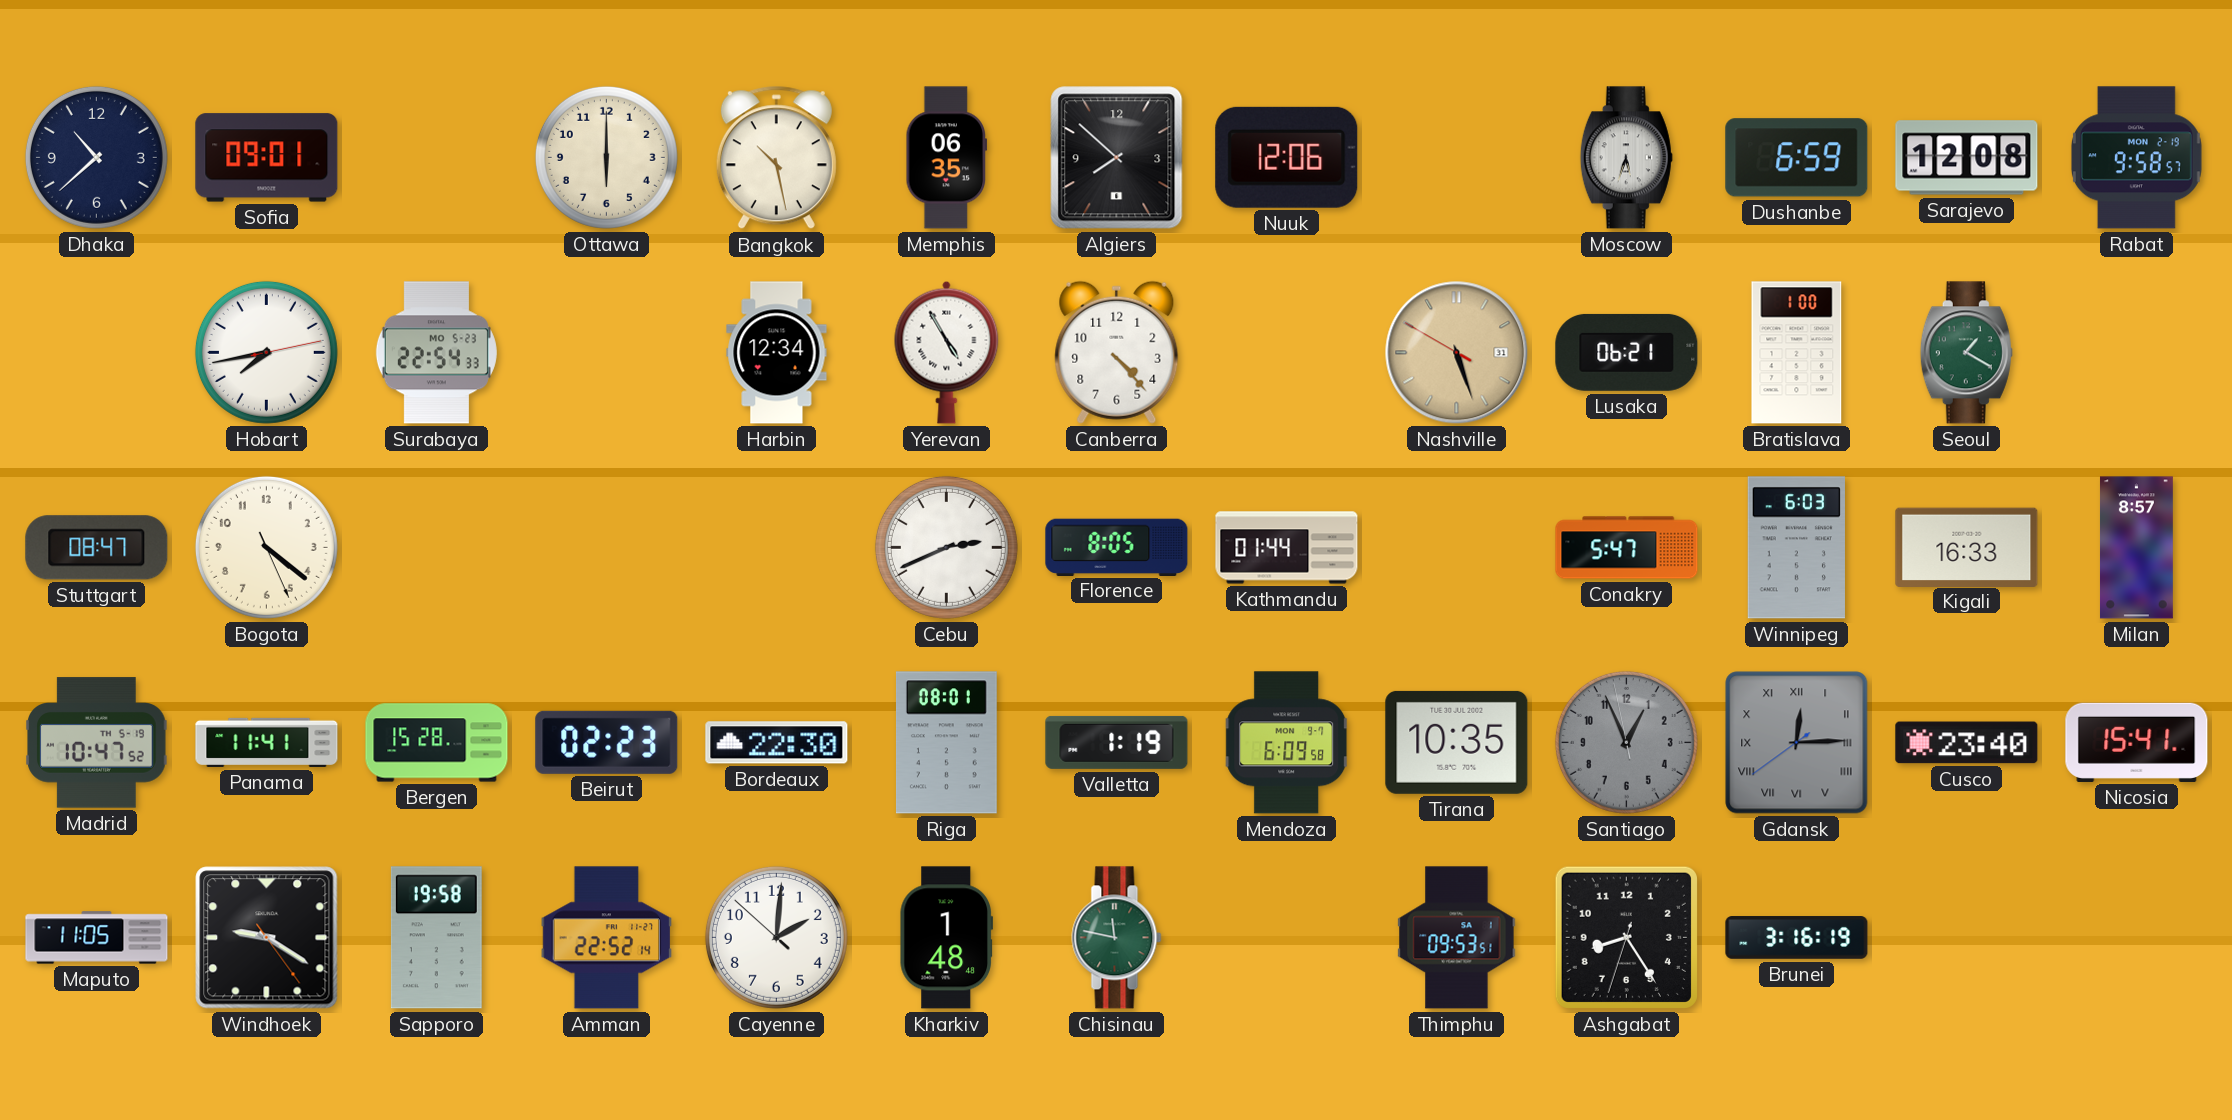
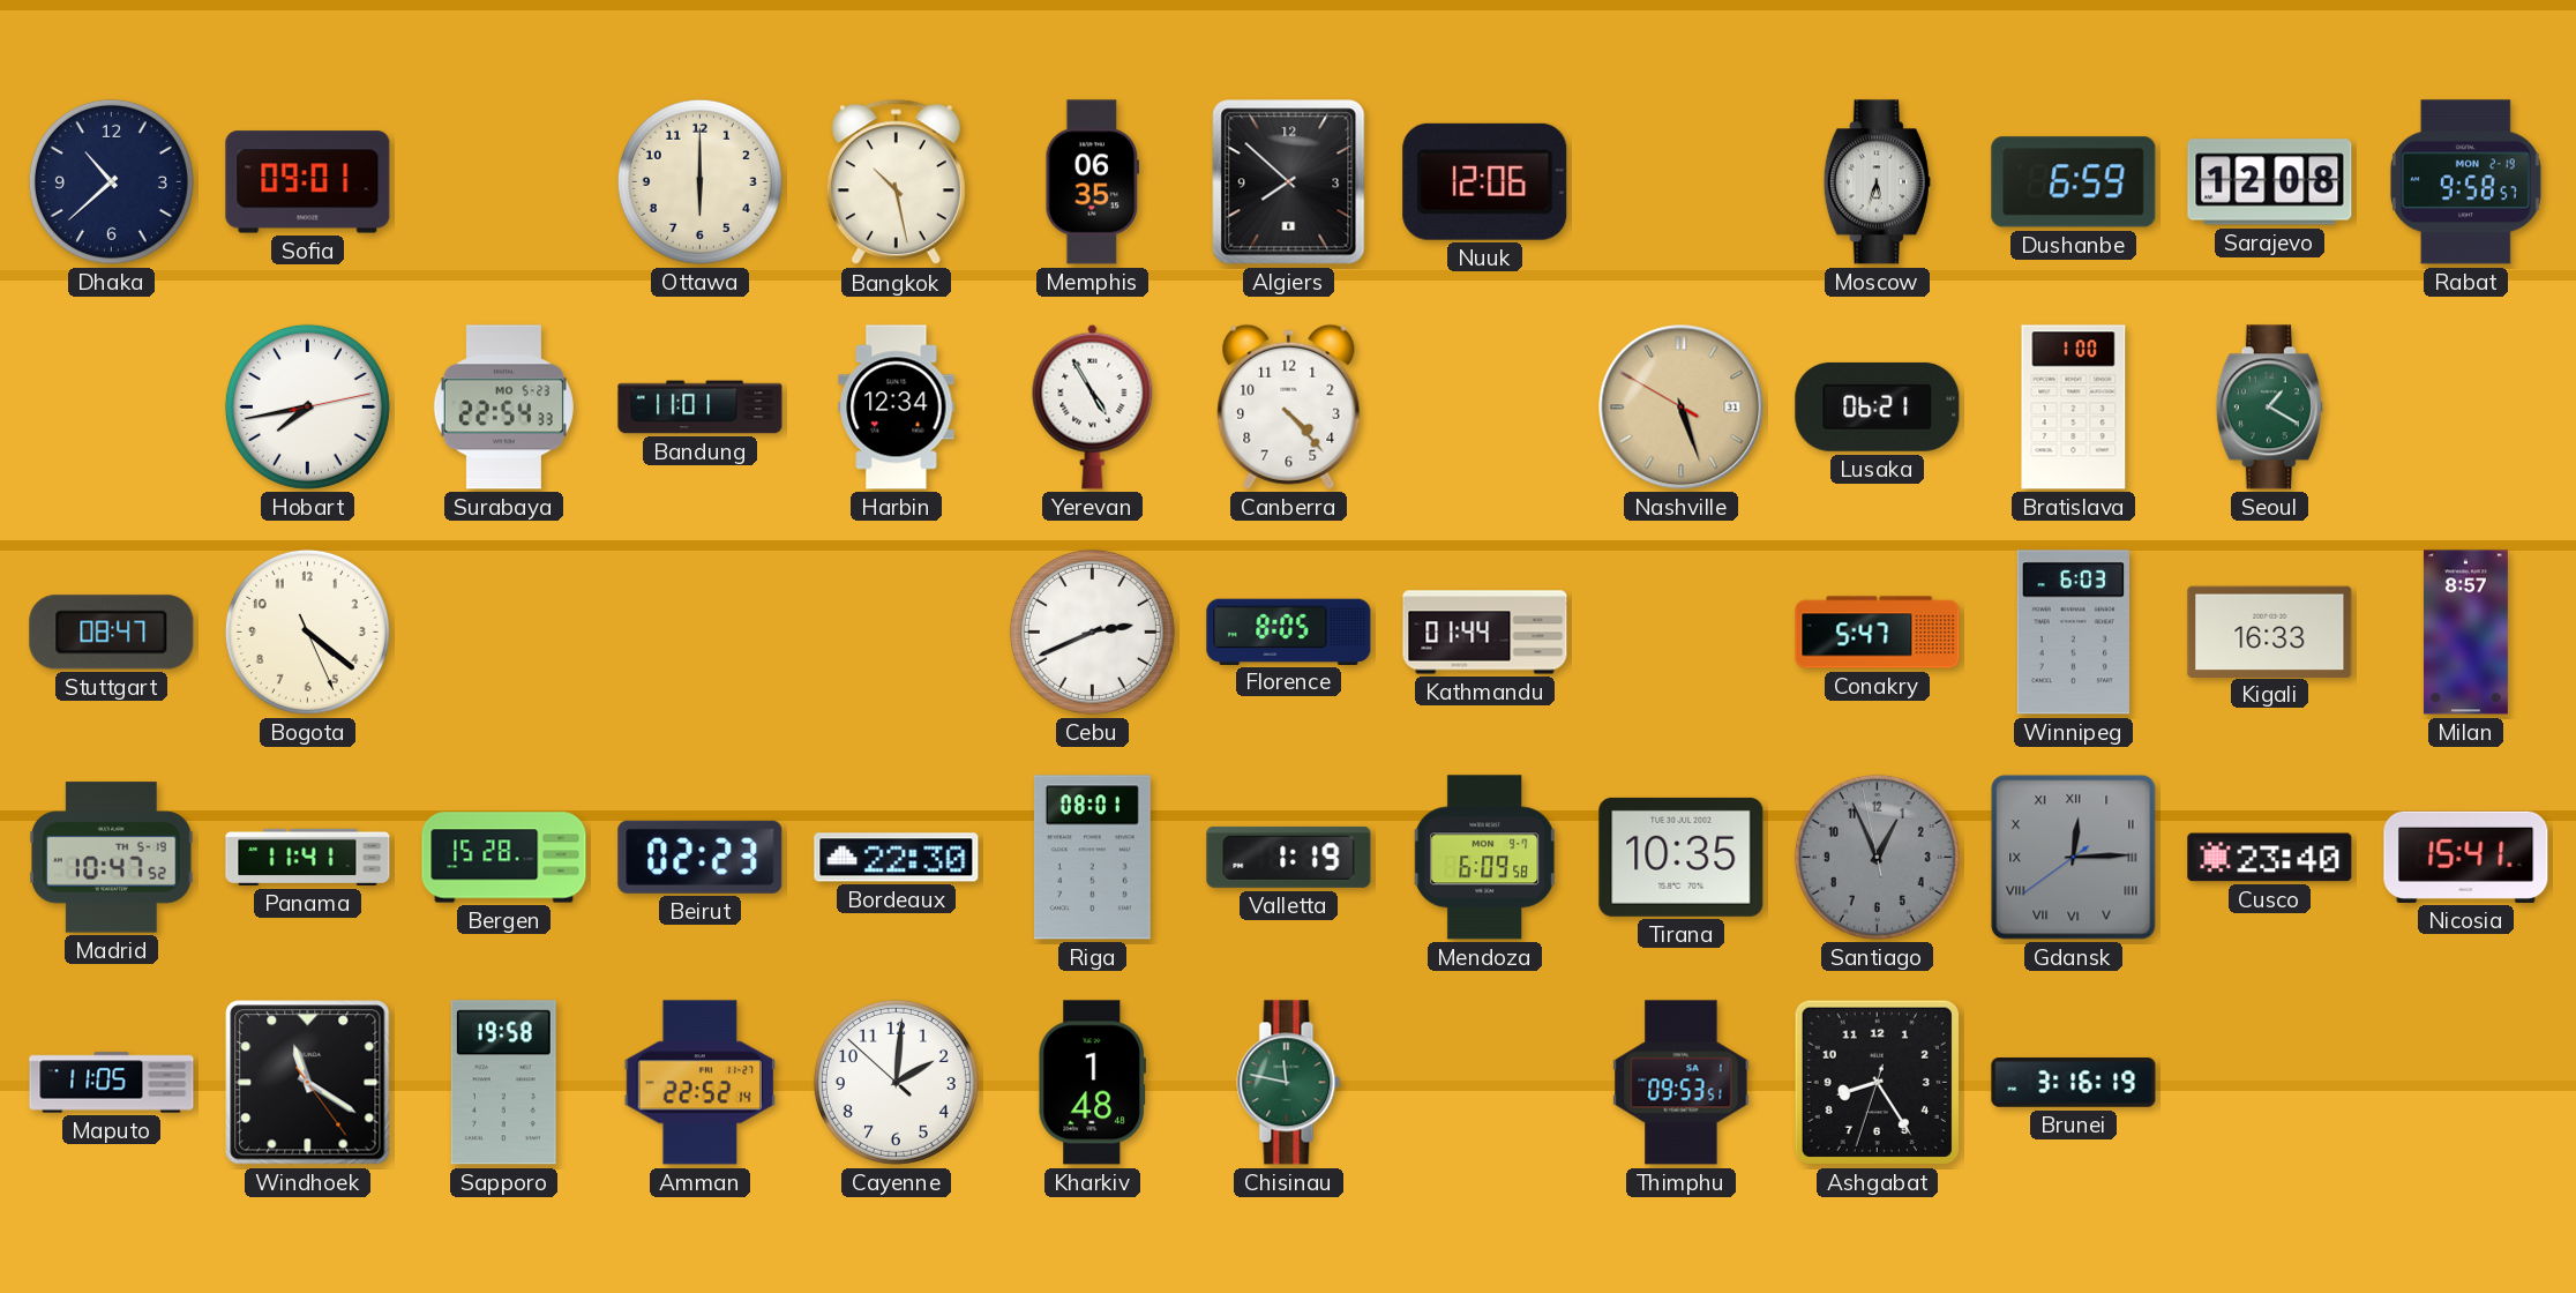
Bandung: none -> 11:01
Windhoek: 9:20 -> 11:20
